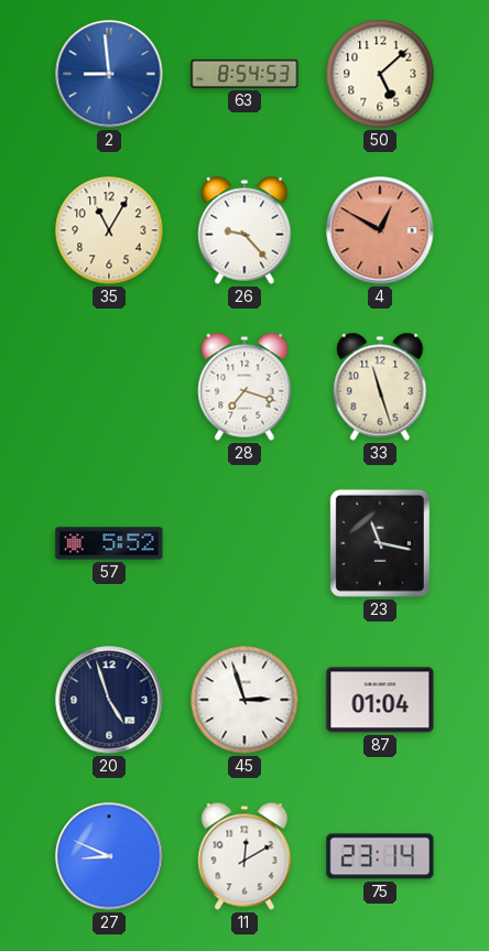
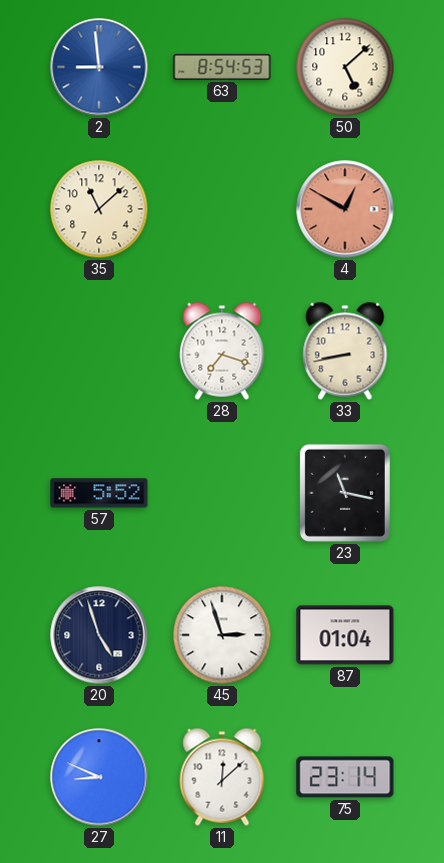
35: 11:05 -> 11:08
26: 9:23 -> none
33: 11:27 -> 8:43
11: 12:10 -> 12:08
